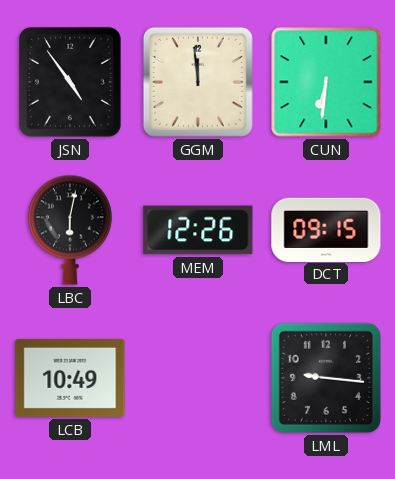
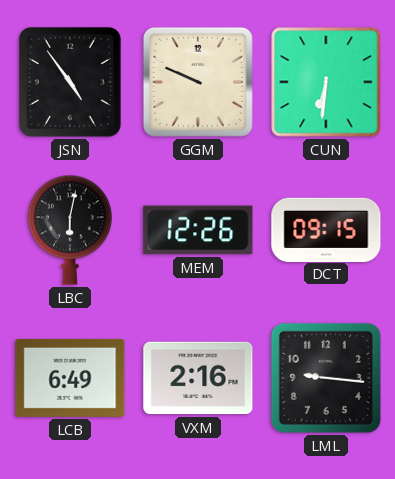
GGM: 11:59 -> 9:49
LCB: 10:49 -> 6:49
VXM: none -> 2:16
